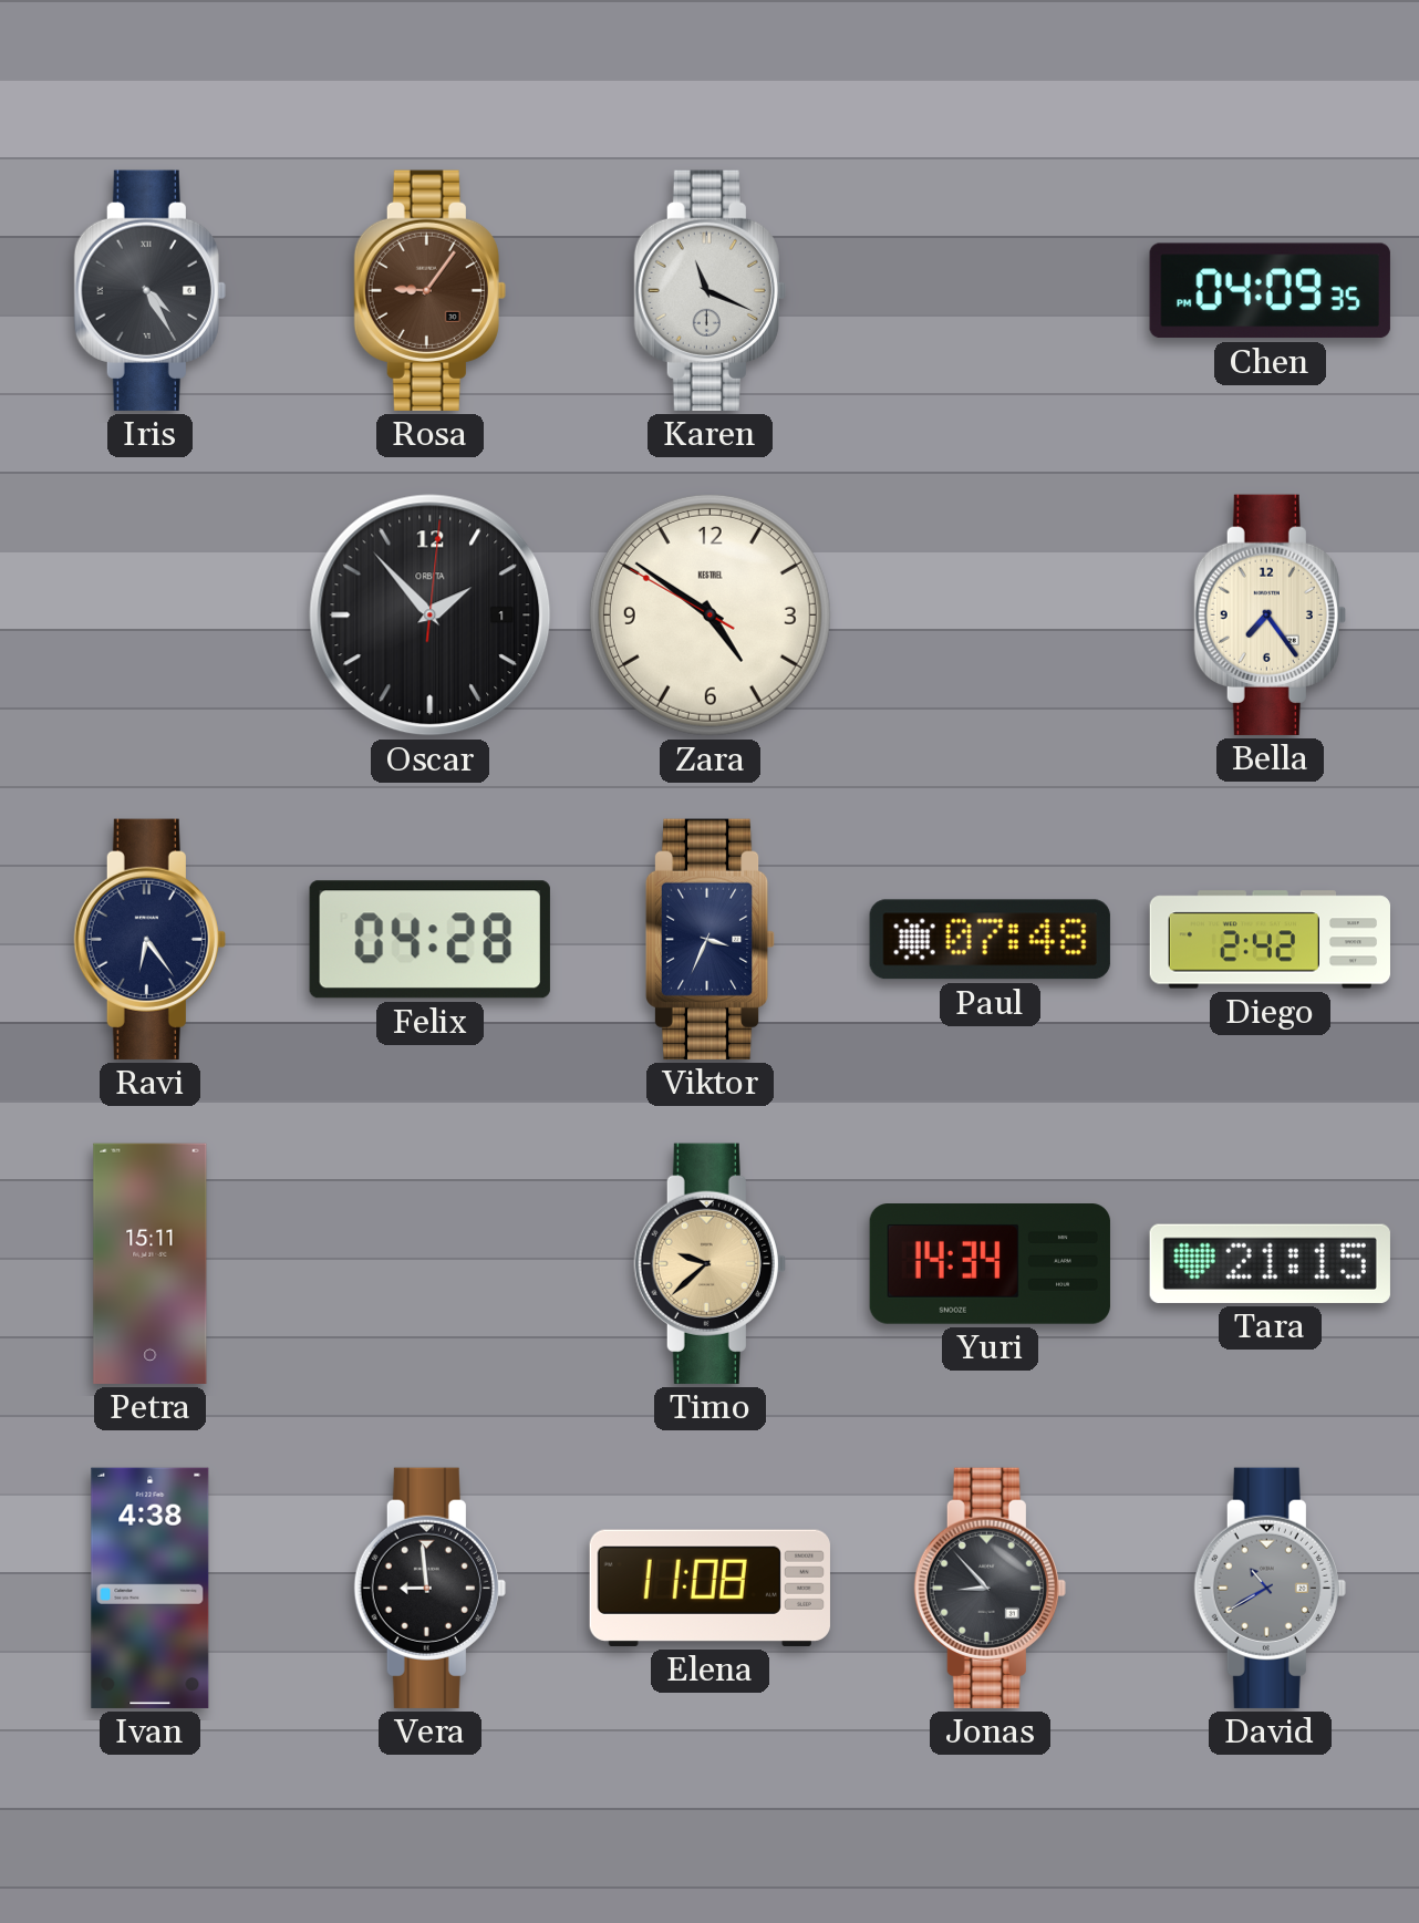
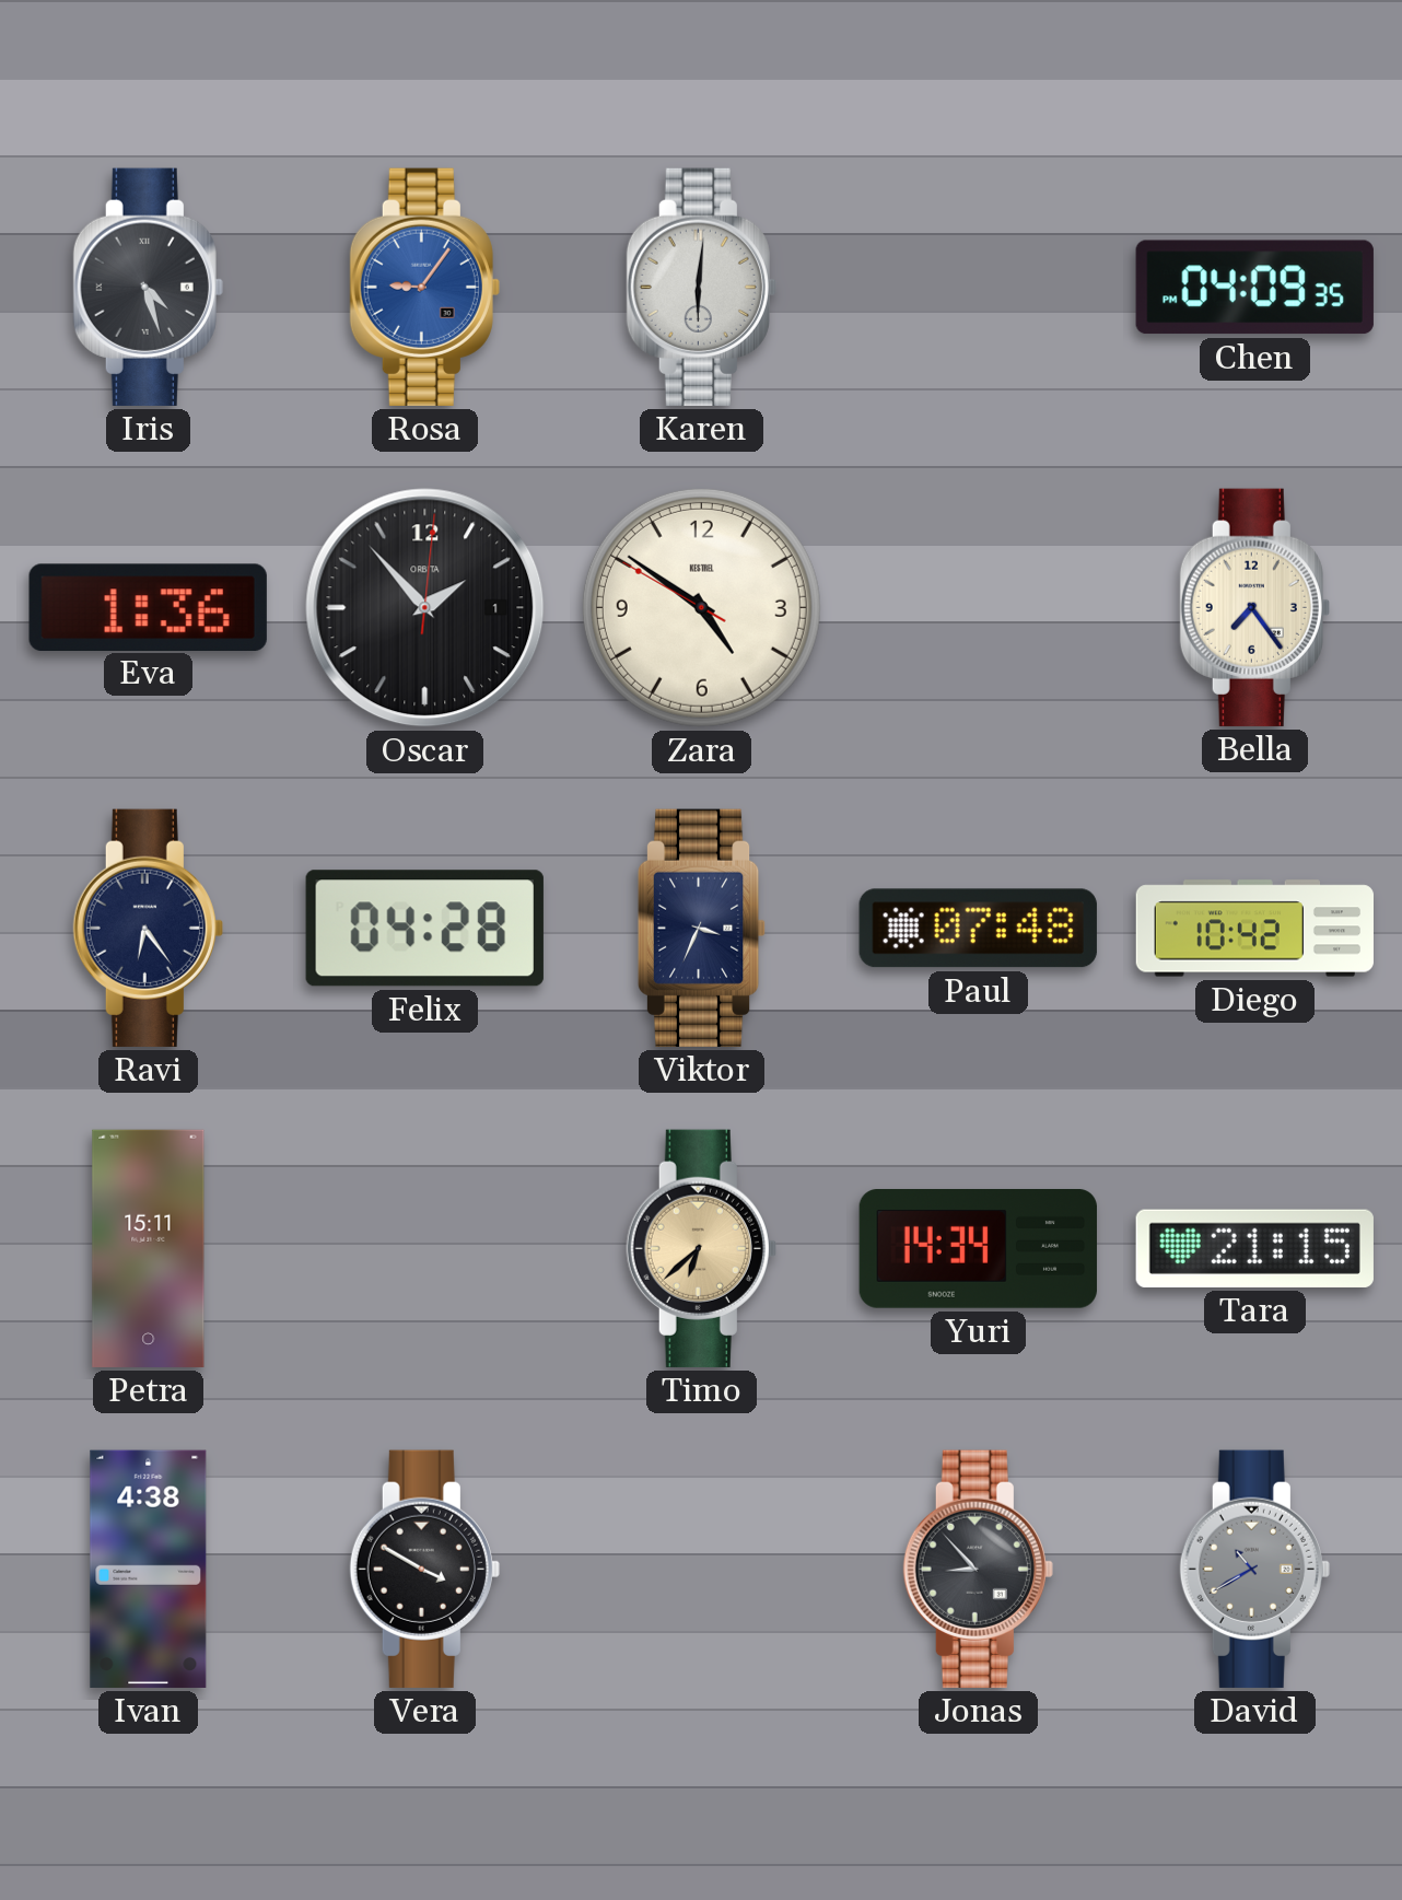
Iris: 4:25 -> 4:27
Rosa dial: brown -> blue
Karen: 11:19 -> 6:01
Eva: none -> 1:36
Diego: 2:42 -> 10:42
Timo: 9:38 -> 6:38
Vera: 8:59 -> 3:50
Elena: 11:08 -> none
